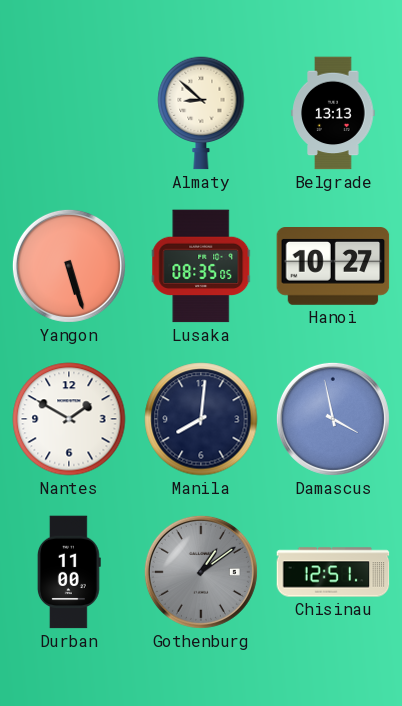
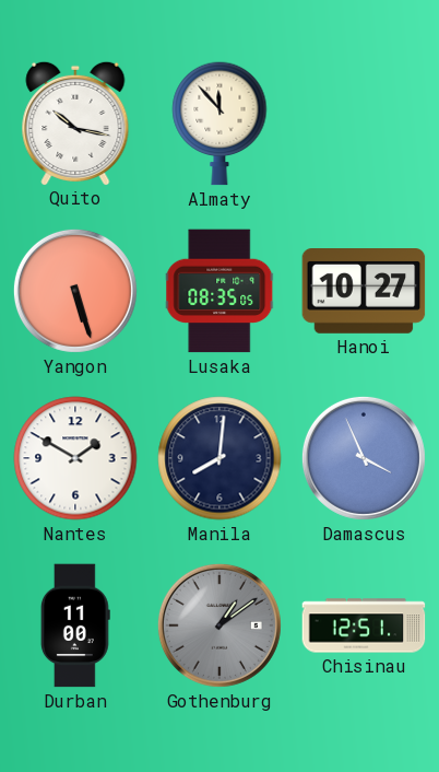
Quito: none -> 10:17
Almaty: 8:52 -> 11:53
Belgrade: 13:13 -> none
Damascus: 3:58 -> 3:56
